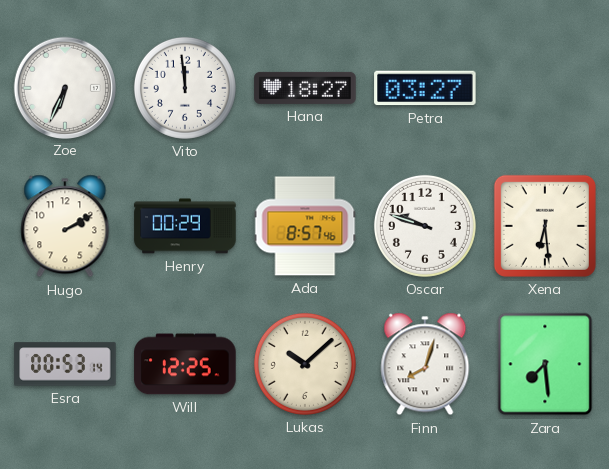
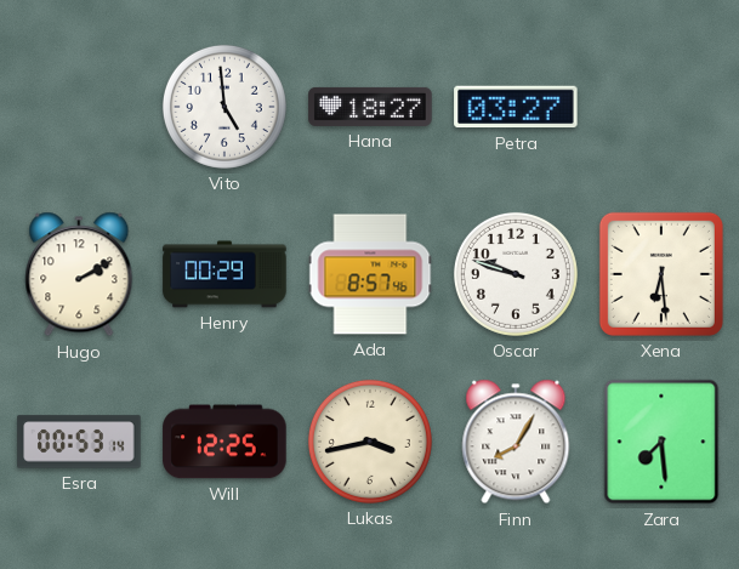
Zoe: 6:34 -> none
Vito: 11:59 -> 4:59
Lukas: 10:08 -> 3:43
Finn: 8:03 -> 8:05
